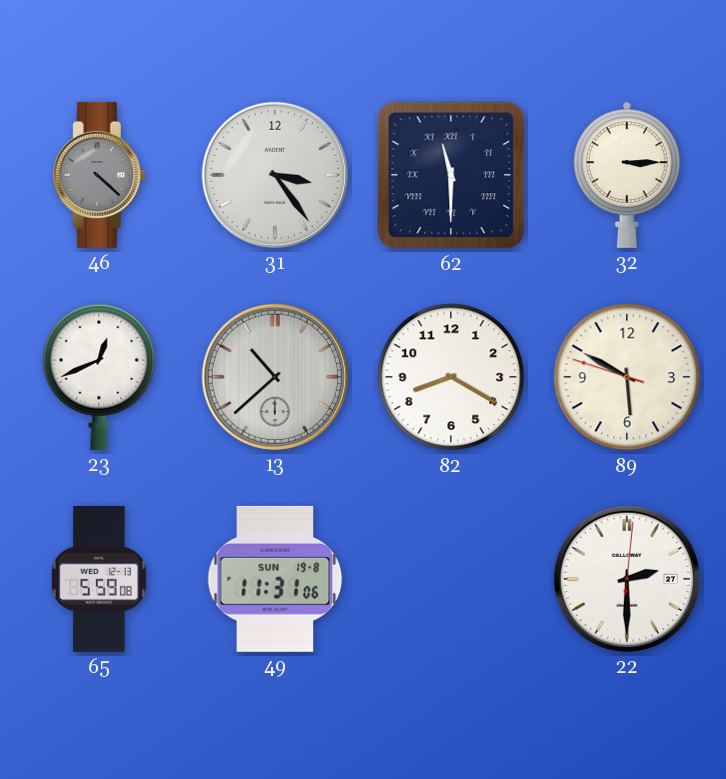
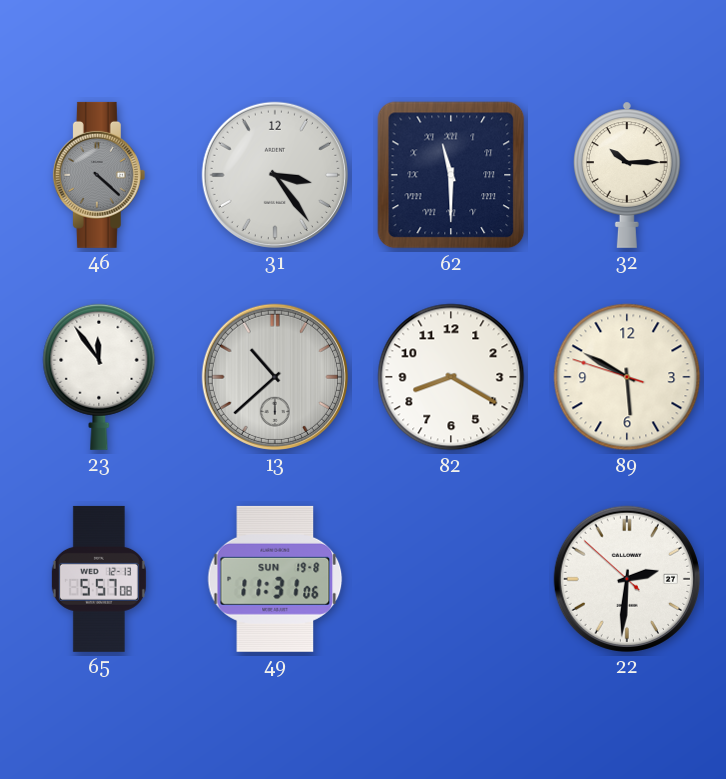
32: 3:15 -> 10:15
23: 12:41 -> 11:54
65: 5:59 -> 5:57
22: 2:30:01 -> 2:30:52
